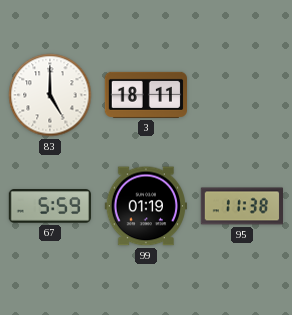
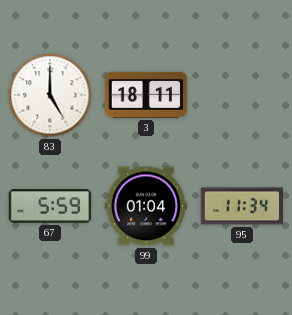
99: 01:19 -> 01:04
95: 11:38 -> 11:34
